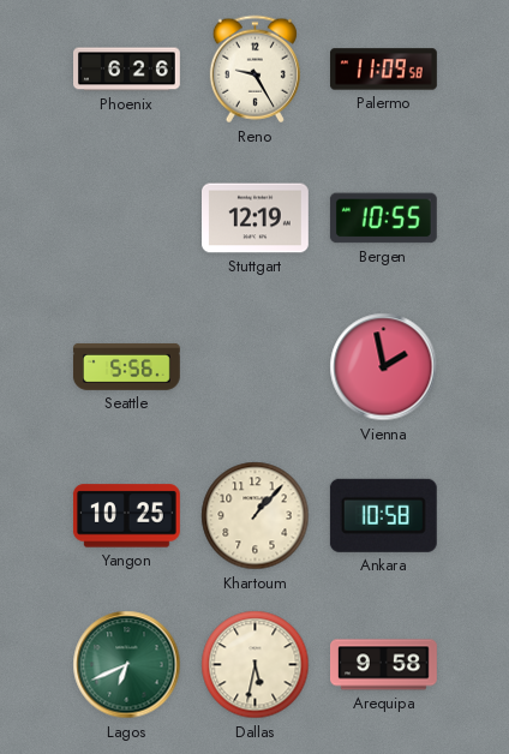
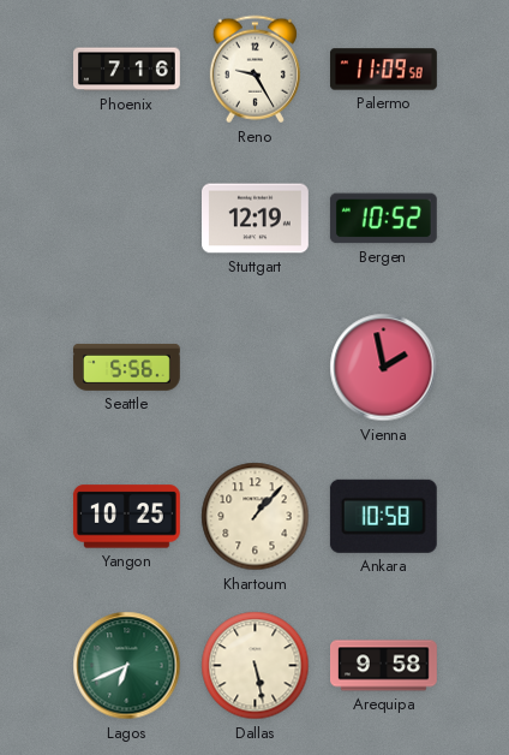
Phoenix: 6:26 -> 7:16
Bergen: 10:55 -> 10:52
Dallas: 5:32 -> 5:28
